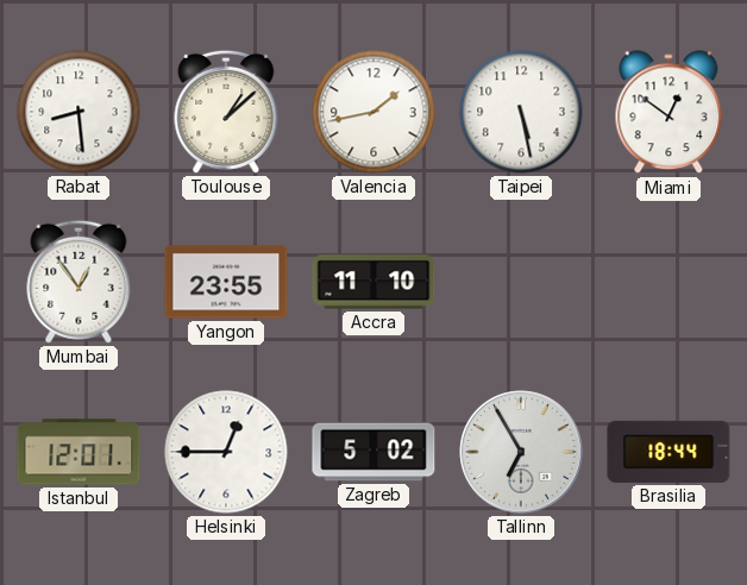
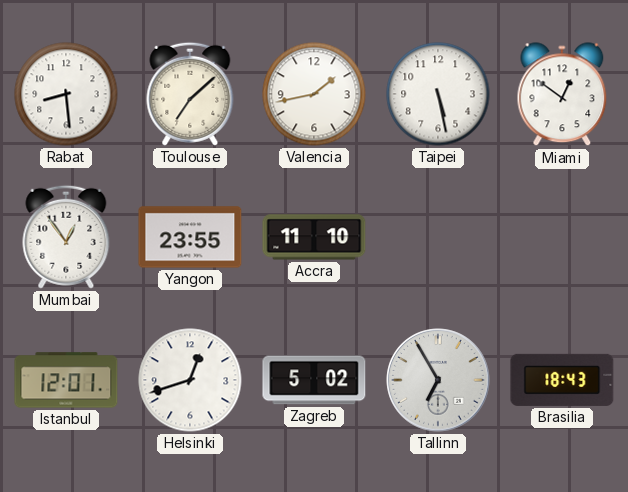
Toulouse: 1:08 -> 7:08
Helsinki: 12:45 -> 12:42
Brasilia: 18:44 -> 18:43
